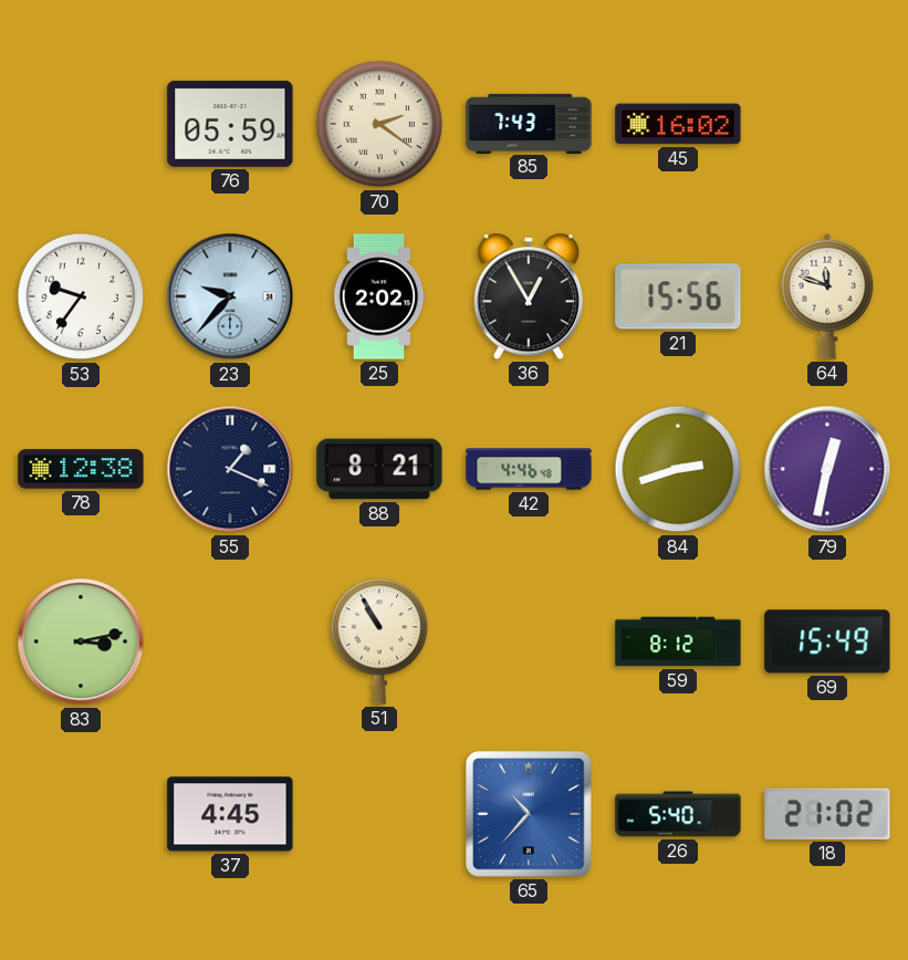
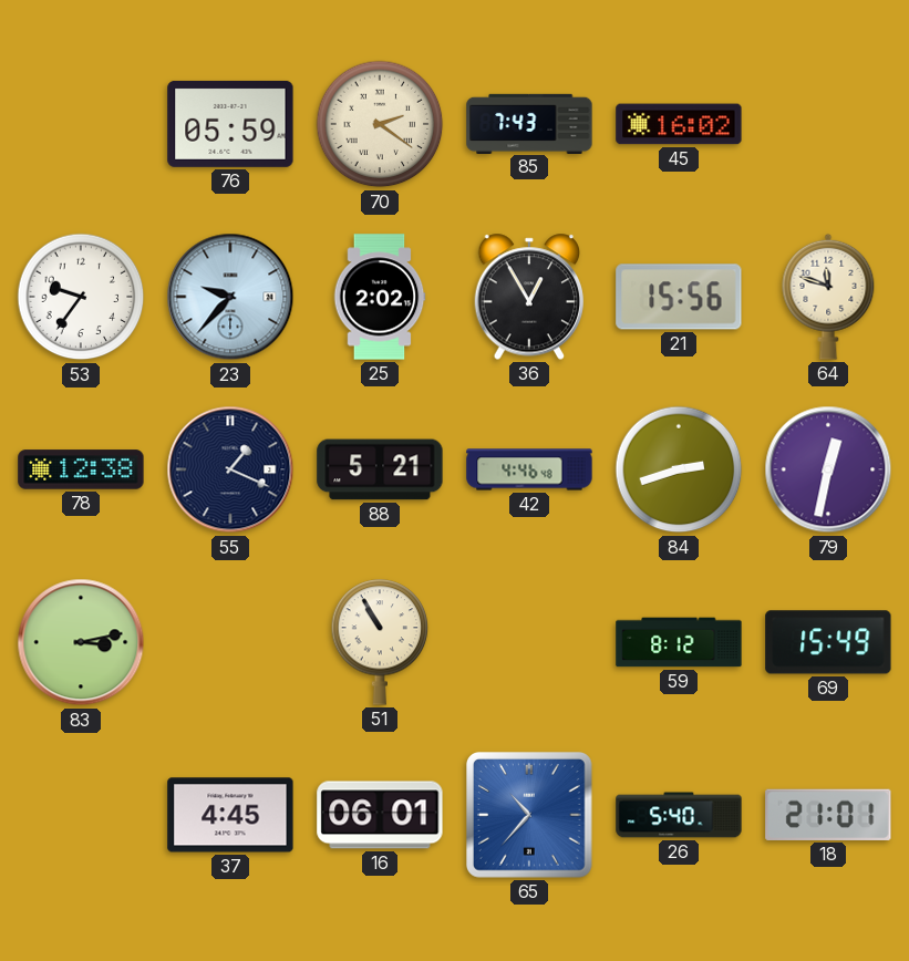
88: 8:21 -> 5:21
16: none -> 06:01
18: 21:02 -> 21:01
